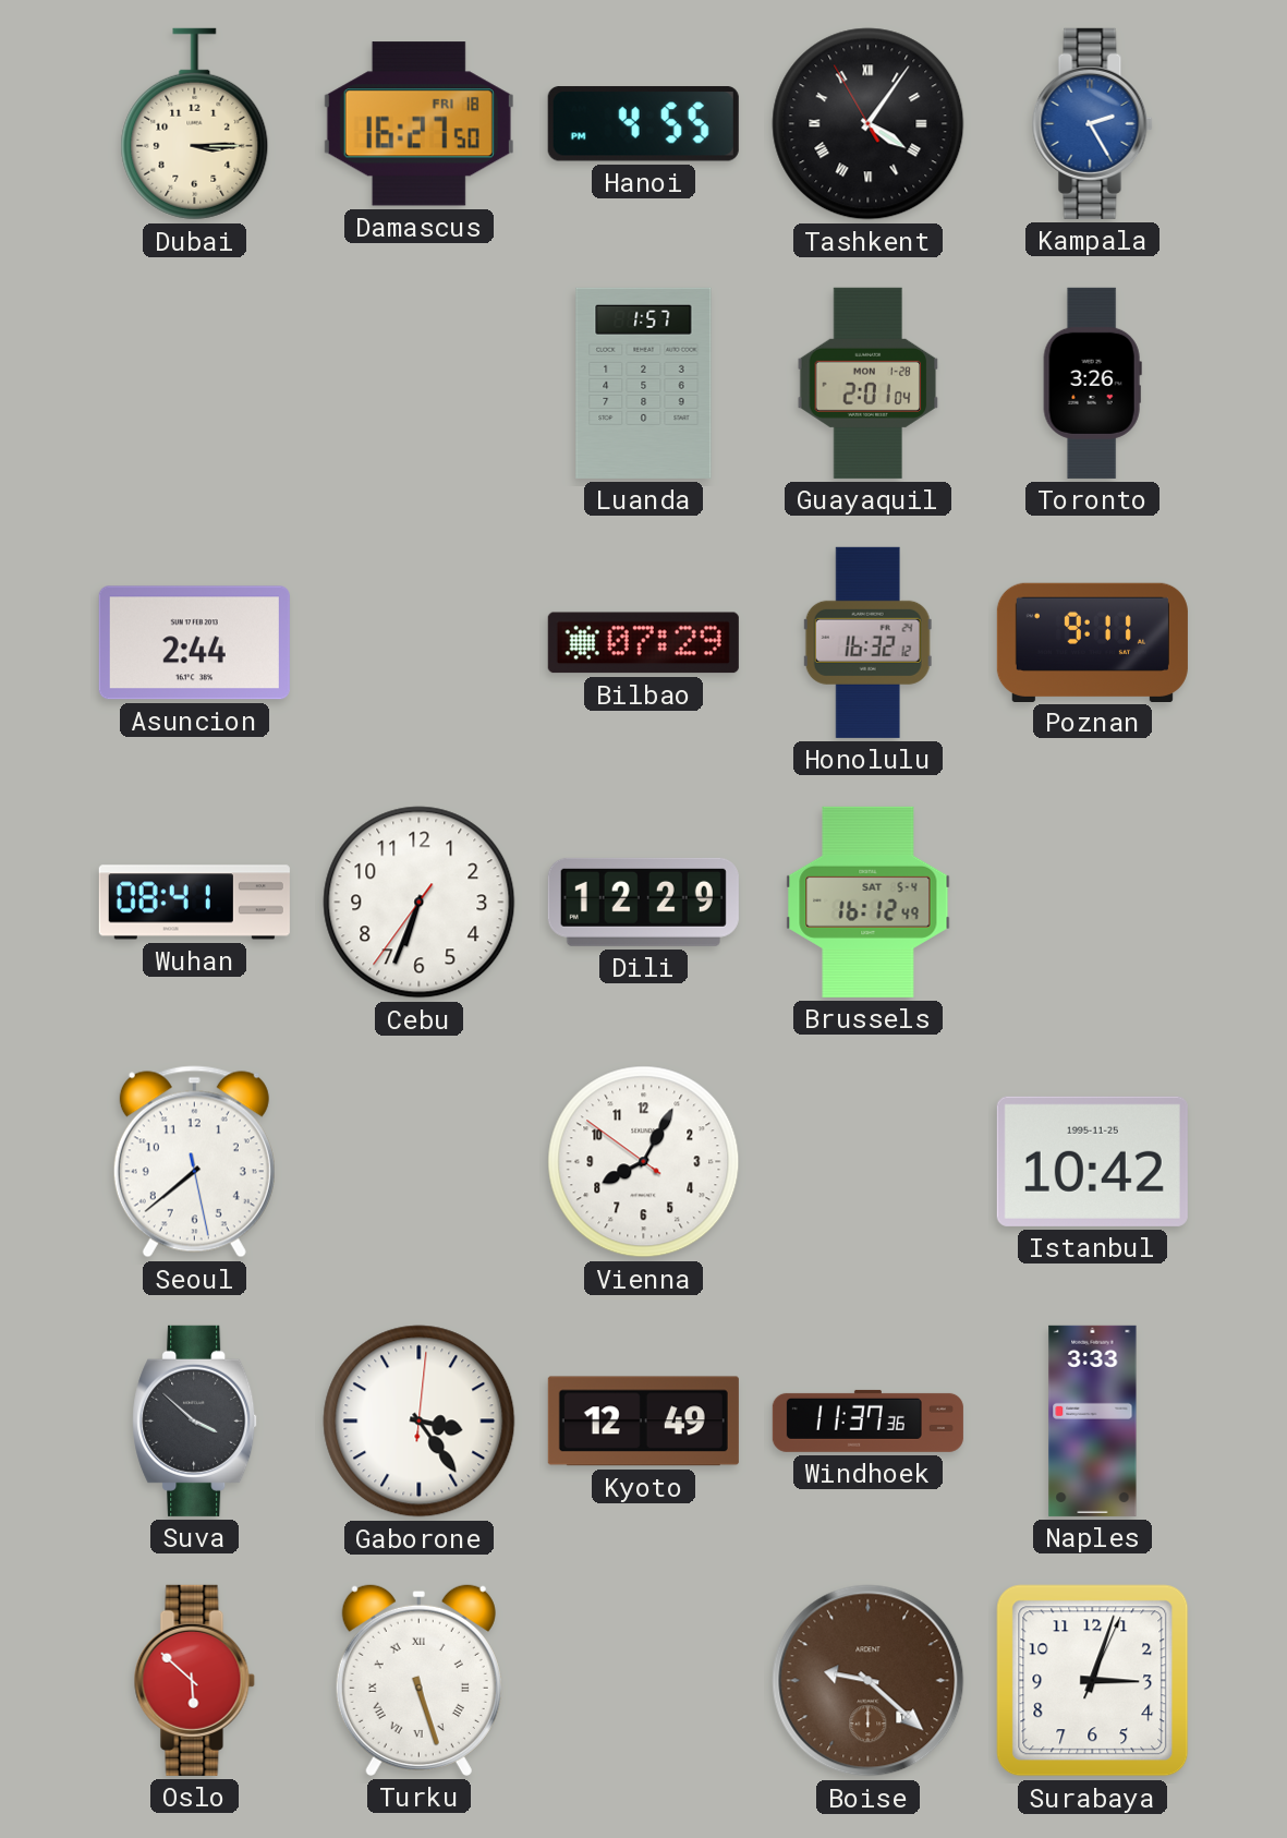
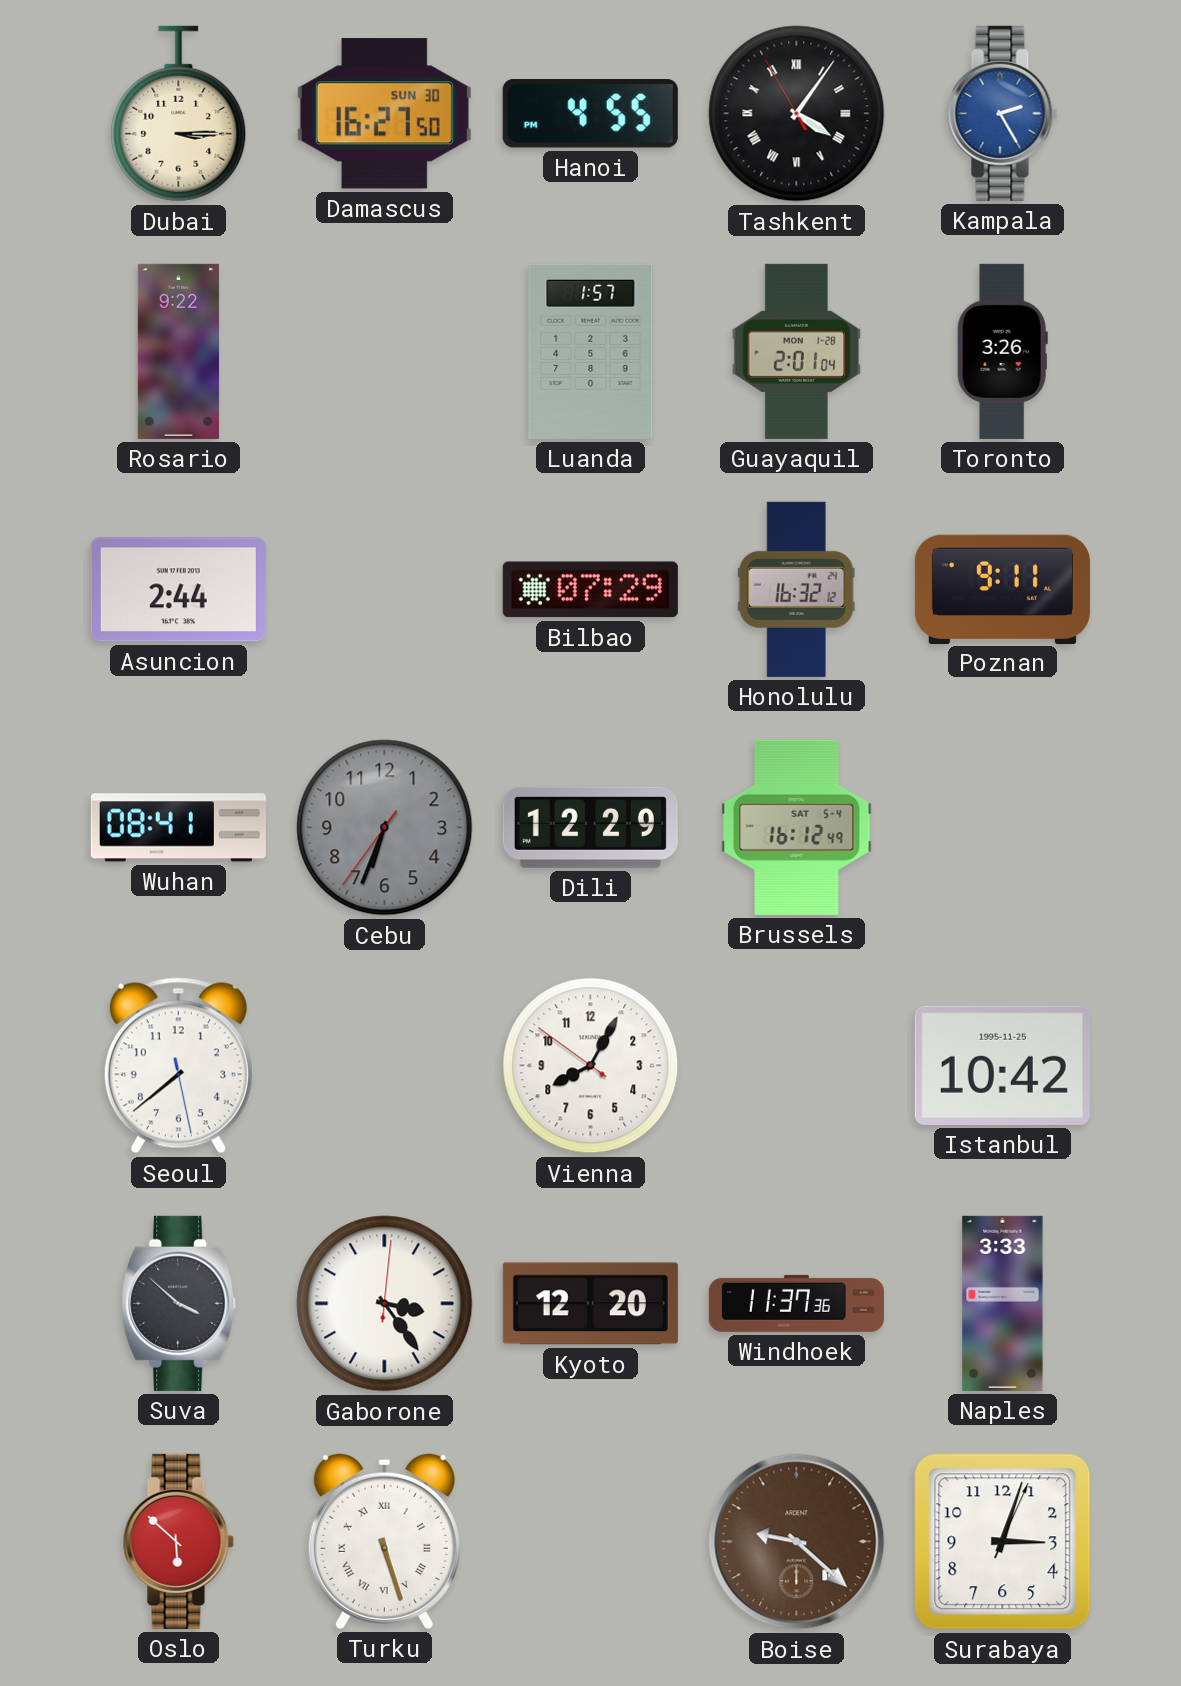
Damascus date: FRI 18 -> SUN 30
Rosario: none -> 9:22
Cebu dial: white -> grey
Kyoto: 12:49 -> 12:20
